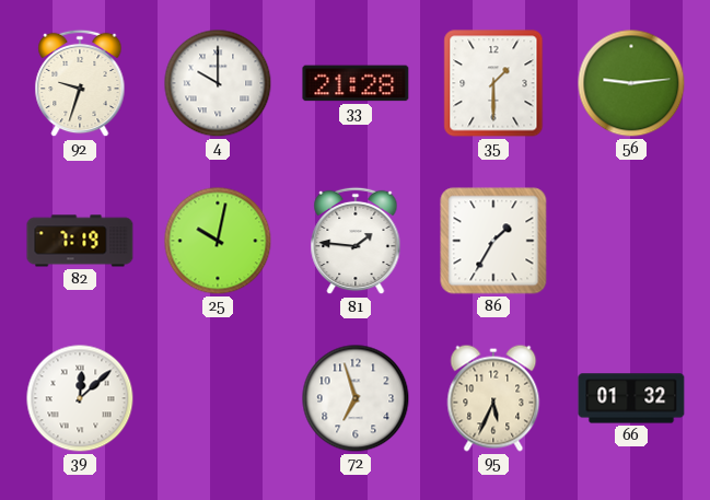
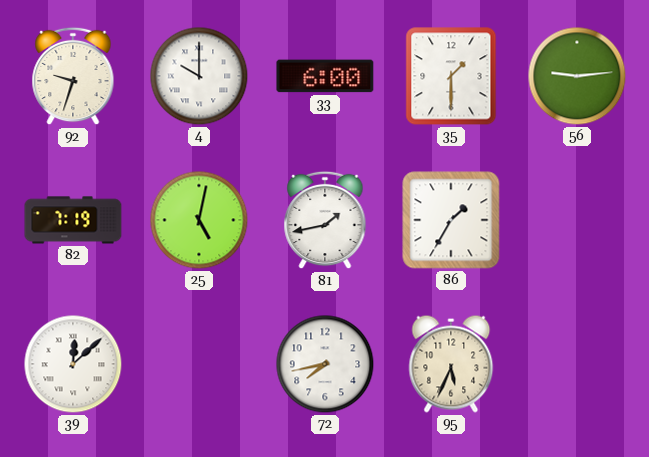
33: 21:28 -> 6:00
25: 10:02 -> 5:02
81: 1:46 -> 1:43
72: 6:57 -> 7:43
66: 01:32 -> none
